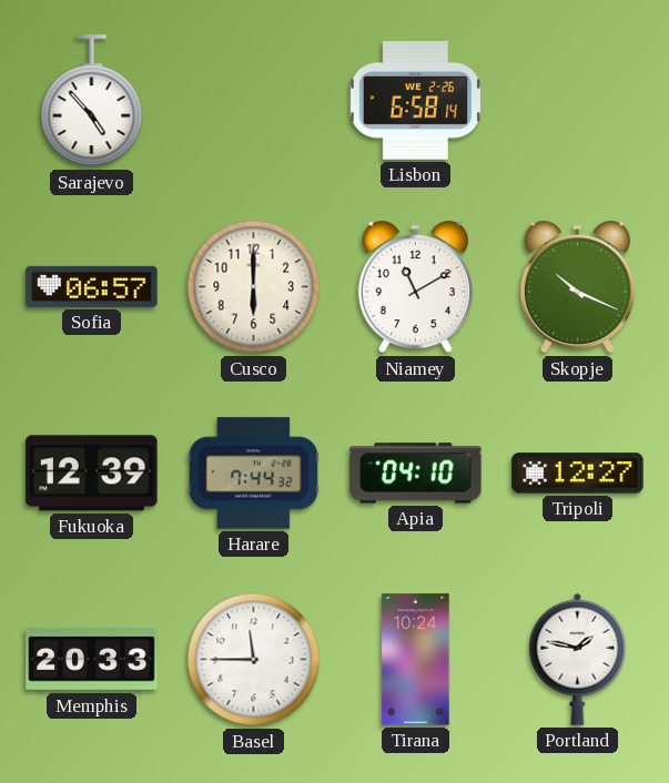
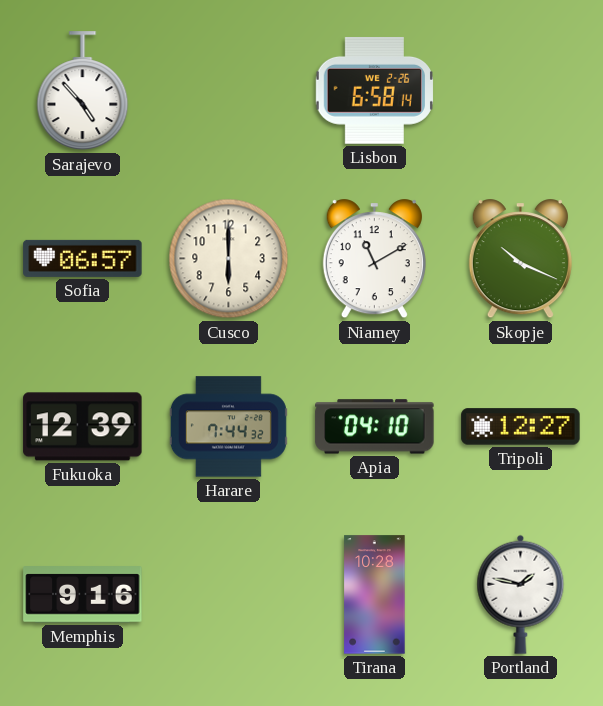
Memphis: 20:33 -> 9:16
Basel: 11:45 -> none
Tirana: 10:24 -> 10:28
